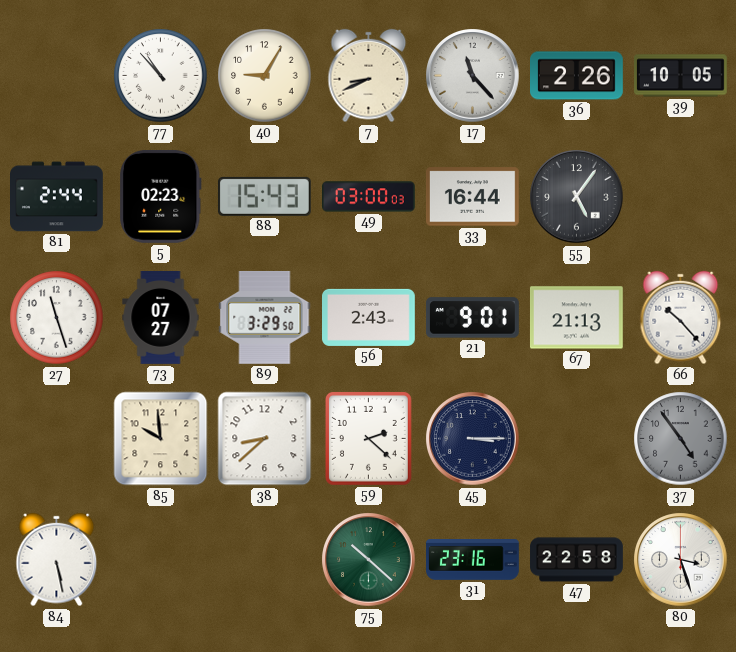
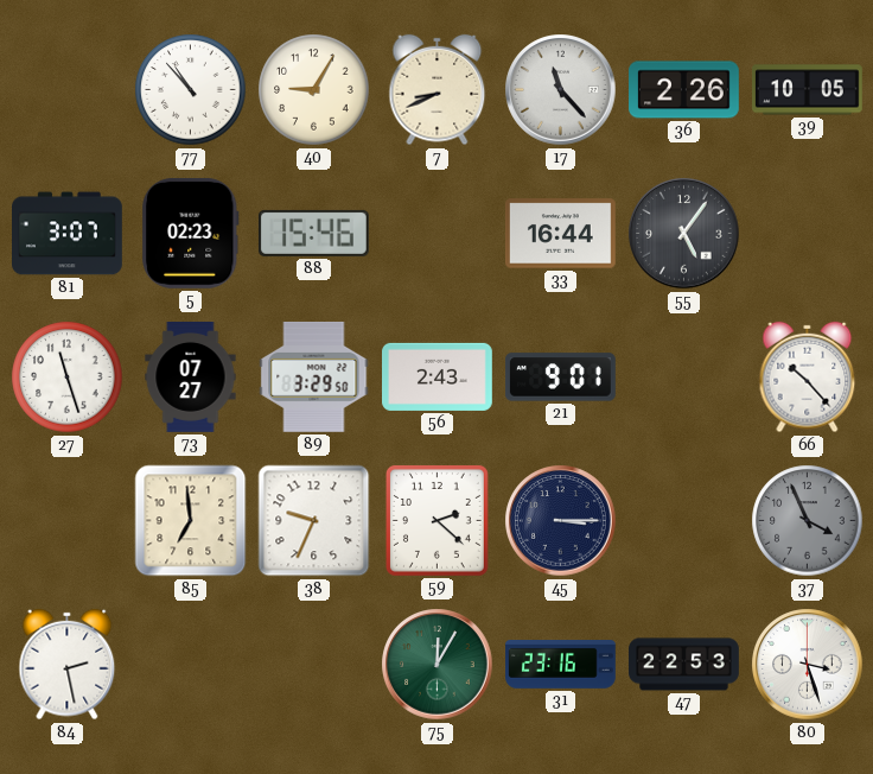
81: 2:44 -> 3:07
88: 15:43 -> 15:46
49: 03:00 -> none
67: 21:13 -> none
85: 9:59 -> 6:59
38: 8:38 -> 9:34
37: 4:54 -> 3:56
84: 5:28 -> 2:28
75: 10:22 -> 12:05
47: 22:58 -> 22:53
